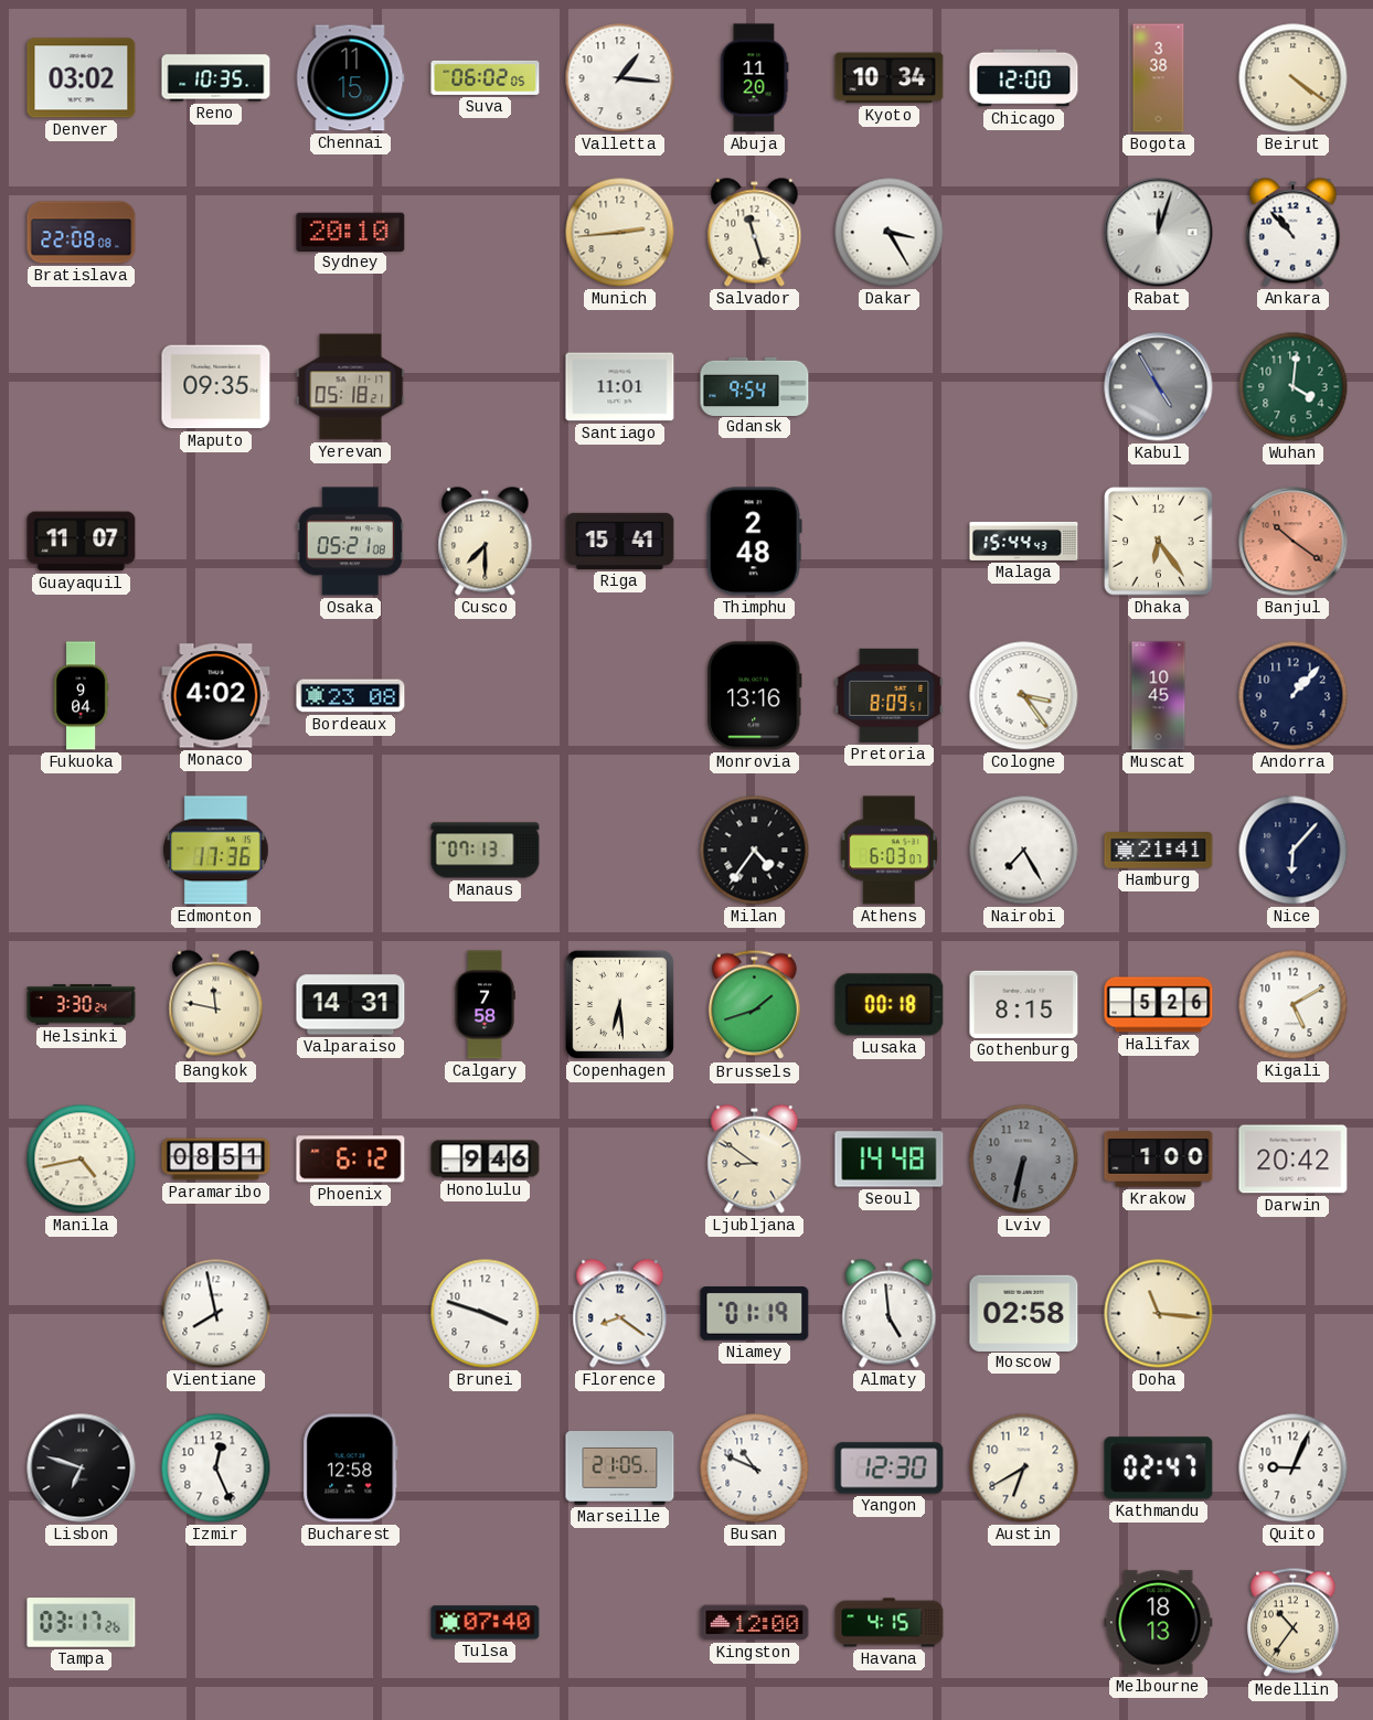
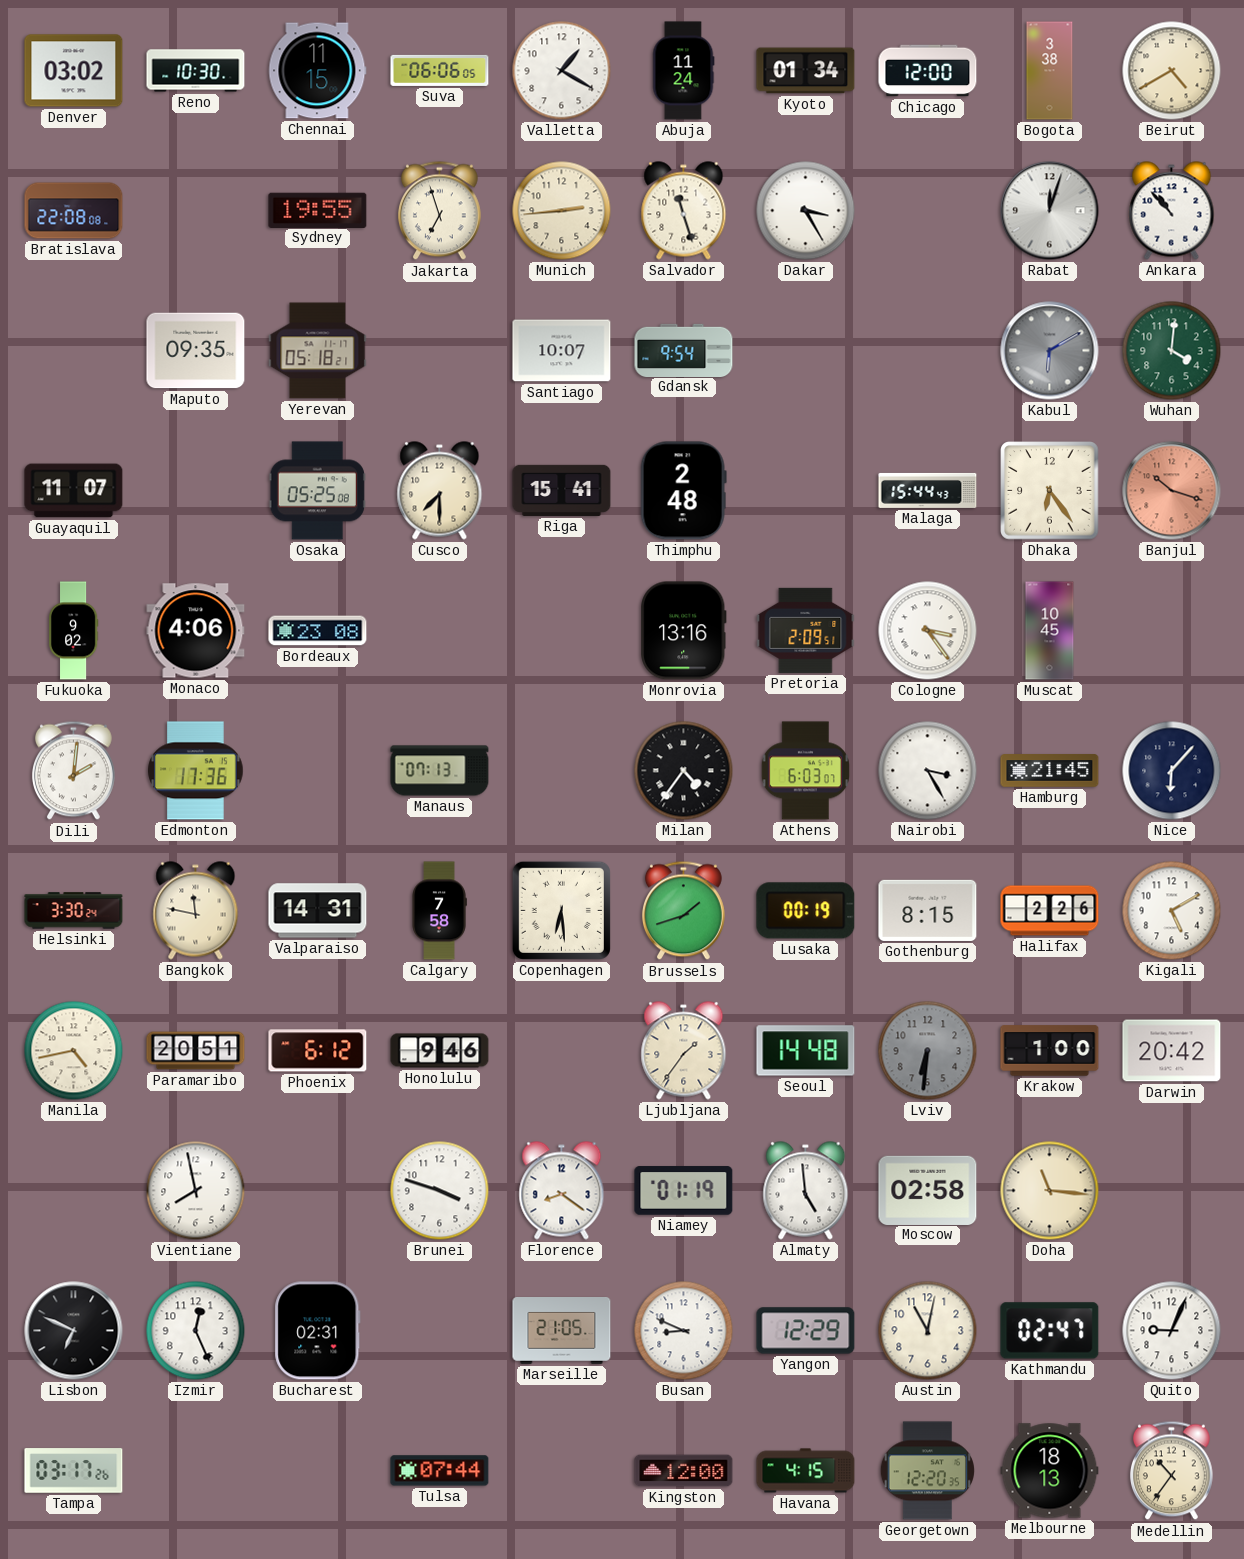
Reno: 10:35 -> 10:30
Suva: 06:02 -> 06:06
Valletta: 1:16 -> 1:20
Abuja: 11:20 -> 11:24
Kyoto: 10:34 -> 01:34
Beirut: 4:21 -> 4:40
Sydney: 20:10 -> 19:55
Jakarta: none -> 6:57
Santiago: 11:01 -> 10:07
Kabul: 4:55 -> 6:10
Osaka: 05:21 -> 05:25
Banjul: 10:21 -> 10:18
Fukuoka: 9:04 -> 9:02
Monaco: 4:02 -> 4:06
Pretoria: 8:09 -> 2:09
Andorra: 1:07 -> none
Dili: none -> 2:01
Nairobi: 7:25 -> 3:25
Hamburg: 21:41 -> 21:45
Lusaka: 00:18 -> 00:19
Halifax: 5:26 -> 2:26
Paramaribo: 08:51 -> 20:51
Ljubljana: 8:51 -> 1:36
Lviv: 6:32 -> 6:31
Lisbon: 6:48 -> 6:49
Bucharest: 12:58 -> 02:31
Busan: 10:49 -> 8:49
Yangon: 12:30 -> 12:29
Austin: 6:40 -> 11:02
Tulsa: 07:40 -> 07:44
Georgetown: none -> 12:20
